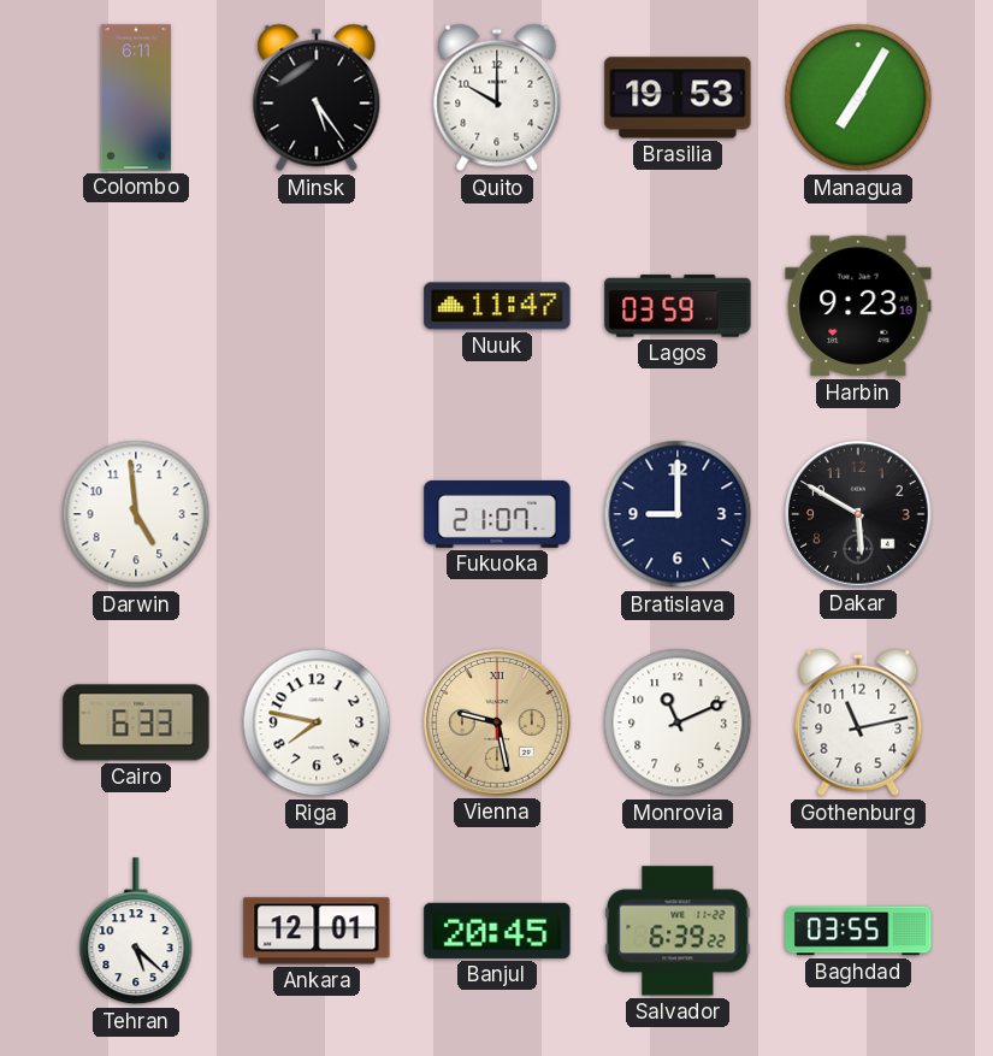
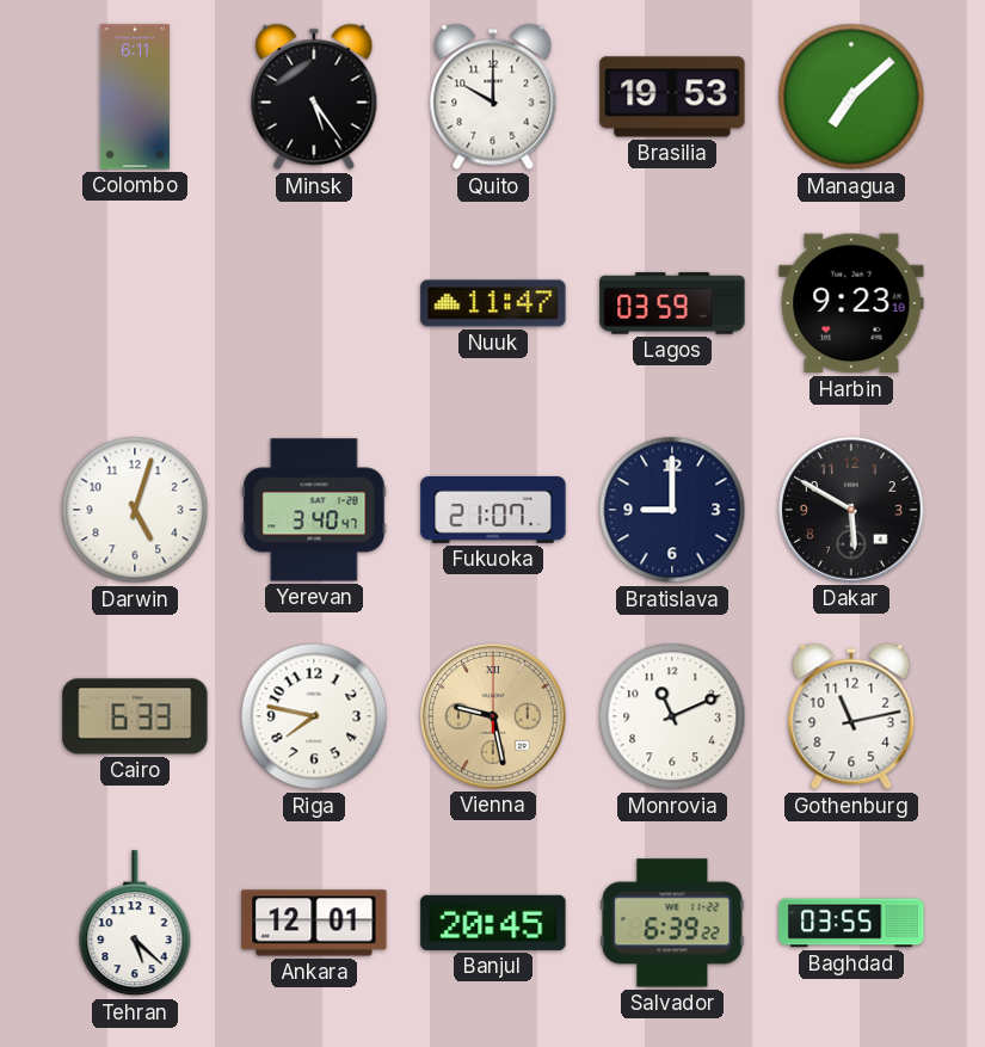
Managua: 7:05 -> 7:08
Darwin: 4:59 -> 5:03
Yerevan: none -> 3:40
